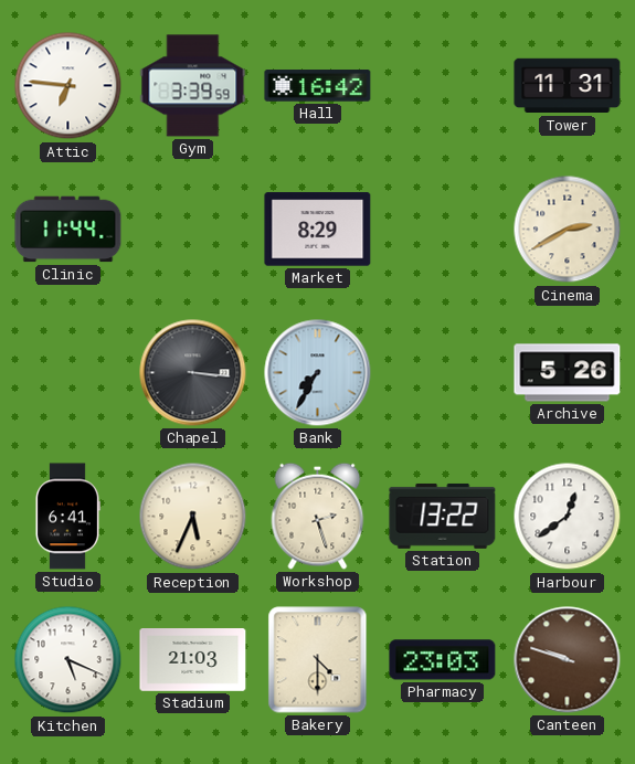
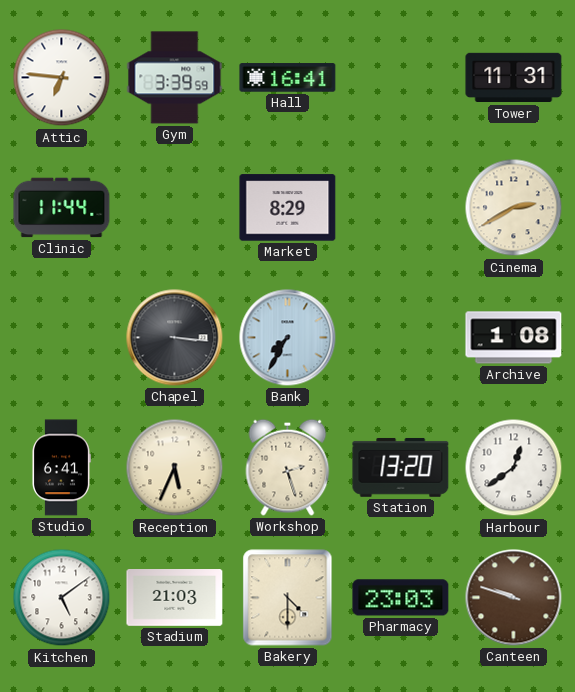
Hall: 16:42 -> 16:41
Archive: 5:26 -> 1:08
Station: 13:22 -> 13:20
Kitchen: 5:19 -> 5:09
